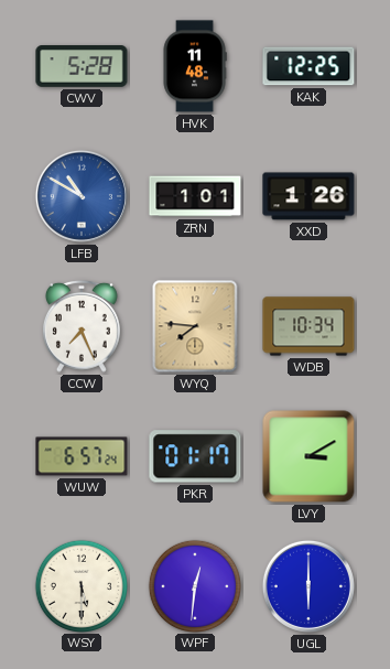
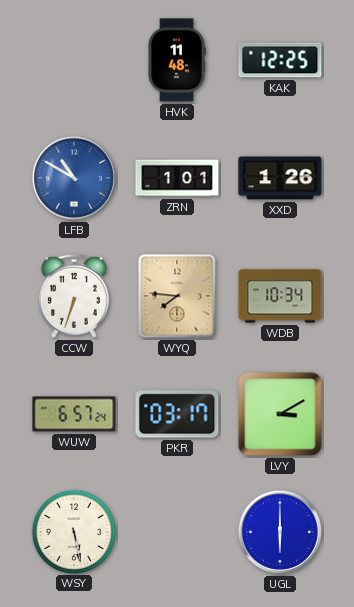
CWV: 5:28 -> none
CCW: 7:26 -> 6:33
PKR: 01:17 -> 03:17
WSY: 5:30 -> 5:28
WPF: 12:31 -> none
